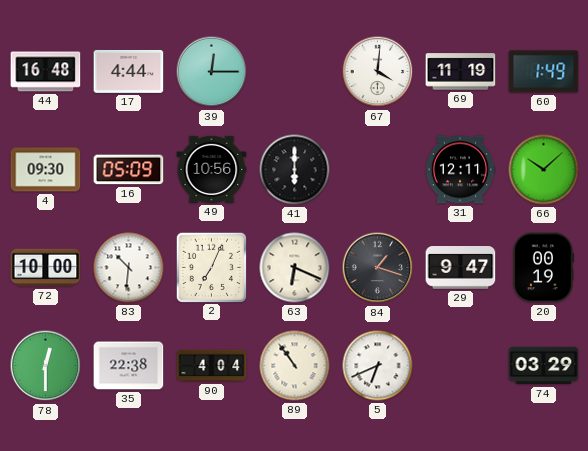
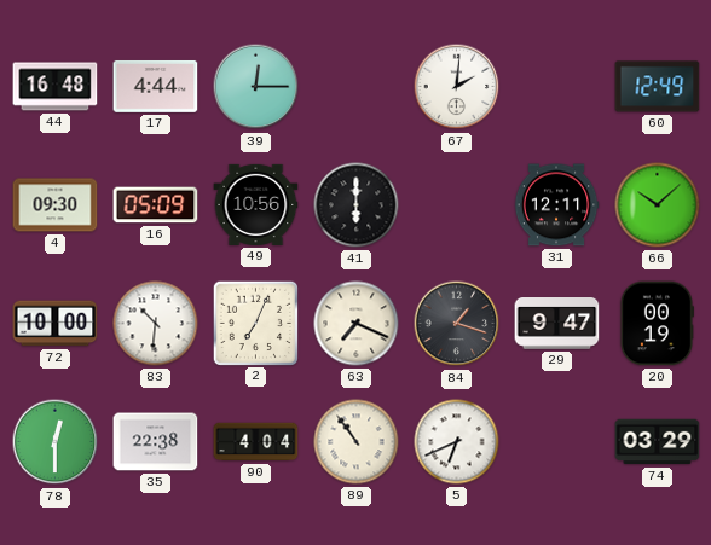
67: 4:01 -> 2:01
69: 11:19 -> none
60: 1:49 -> 12:49
63: 6:19 -> 7:19
